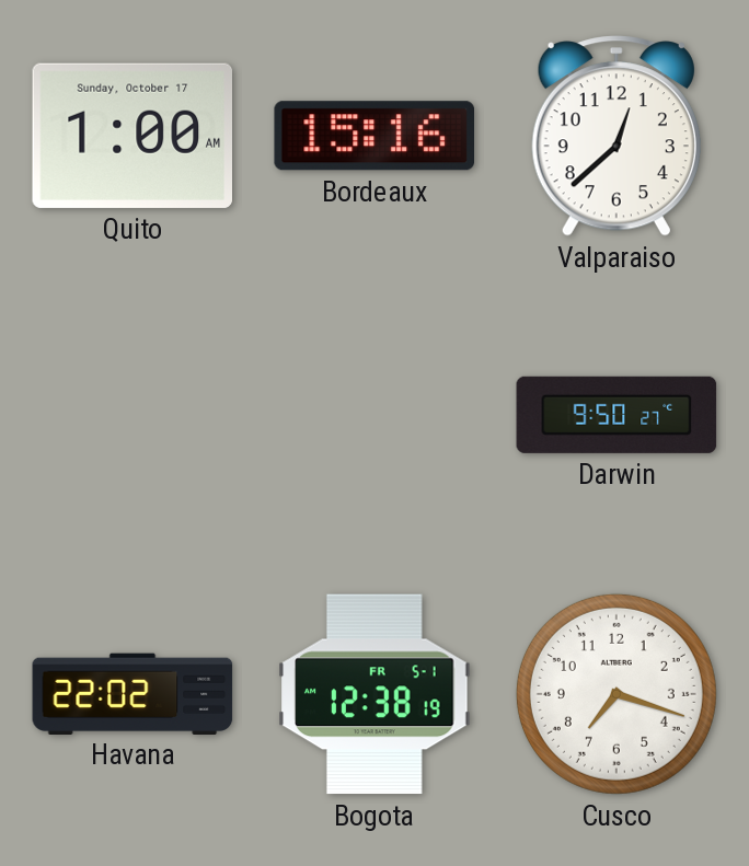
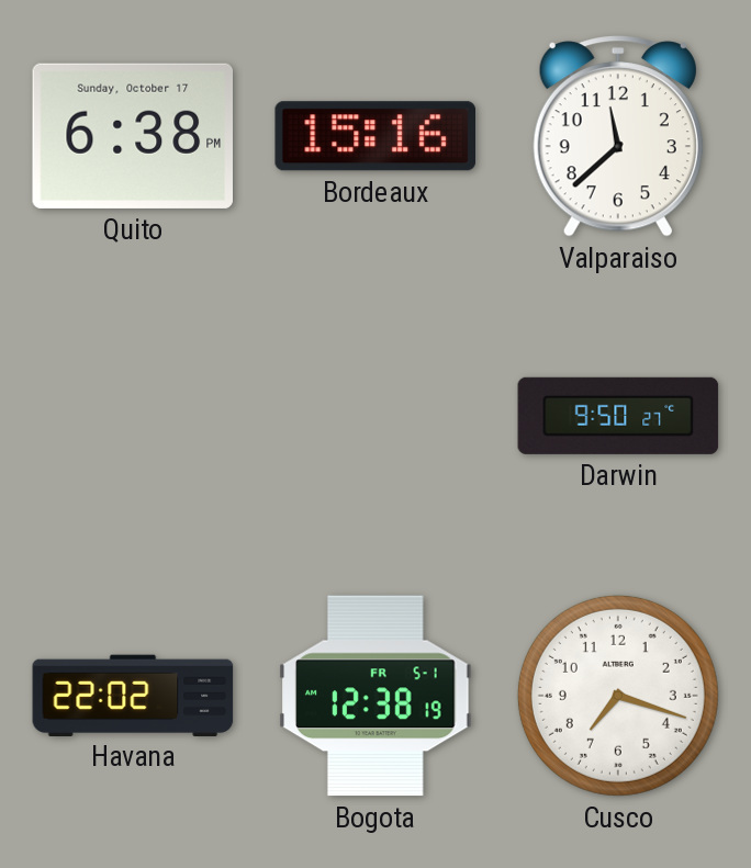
Quito: 1:00 -> 6:38
Valparaiso: 12:38 -> 11:38
